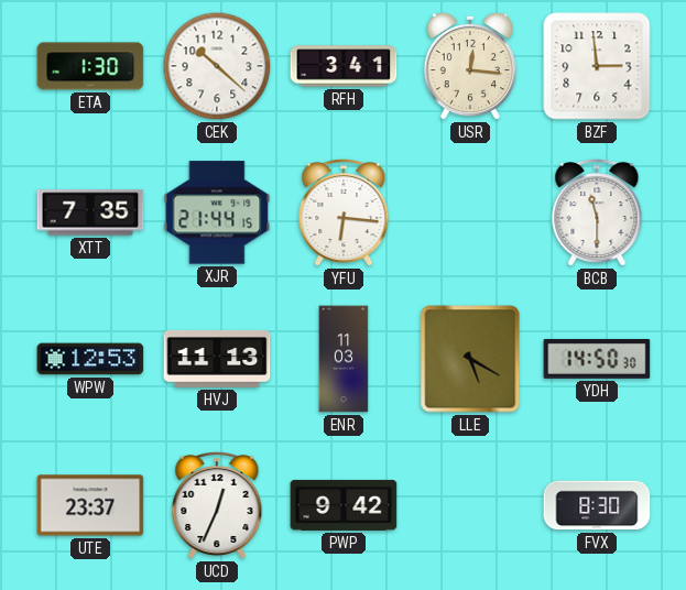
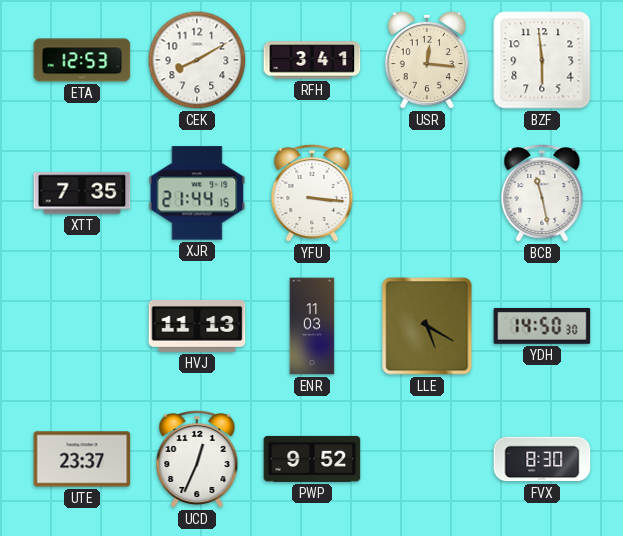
ETA: 1:30 -> 12:53
CEK: 10:22 -> 8:10
BZF: 2:59 -> 5:59
YFU: 6:16 -> 3:16
BCB: 11:30 -> 11:28
WPW: 12:53 -> none
PWP: 9:42 -> 9:52
